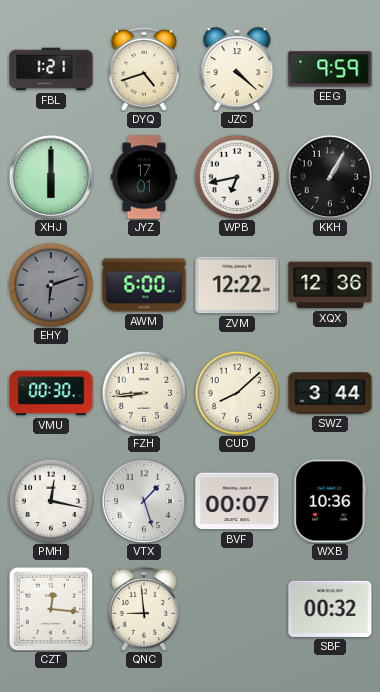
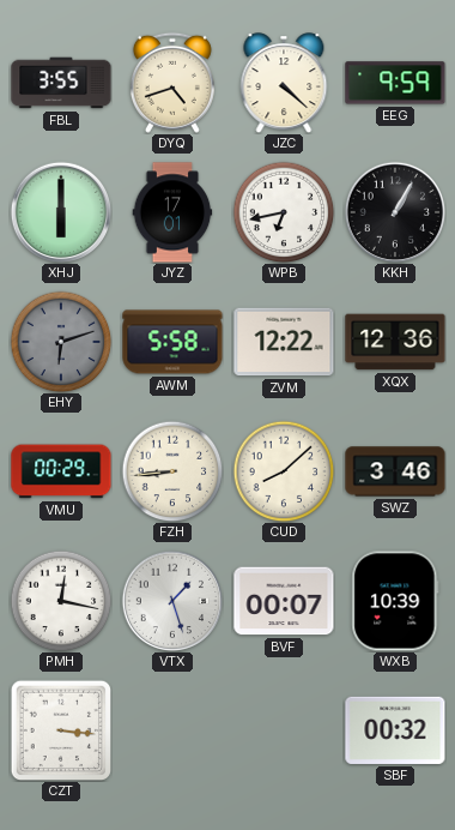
FBL: 1:21 -> 3:55
AWM: 6:00 -> 5:58
VMU: 00:30 -> 00:29
SWZ: 3:44 -> 3:46
WXB: 10:36 -> 10:39
CZT: 12:16 -> 3:16
QNC: 8:59 -> none
